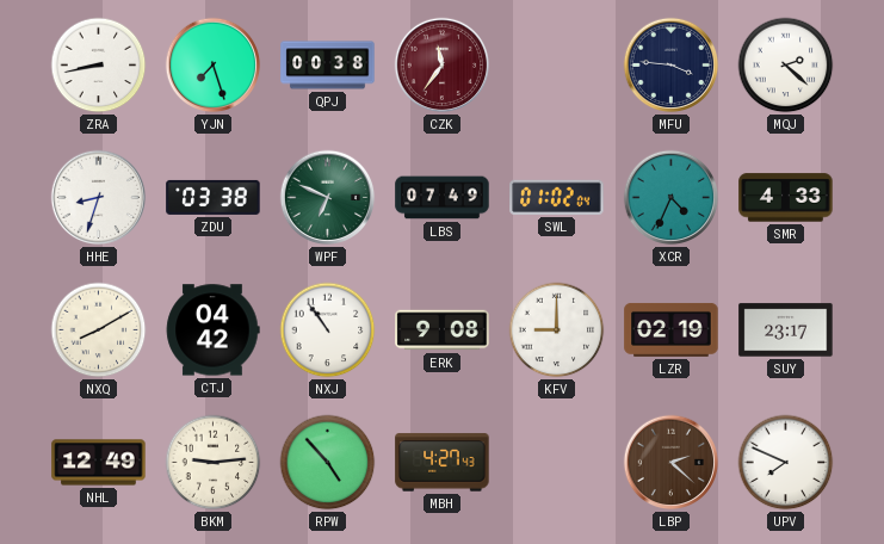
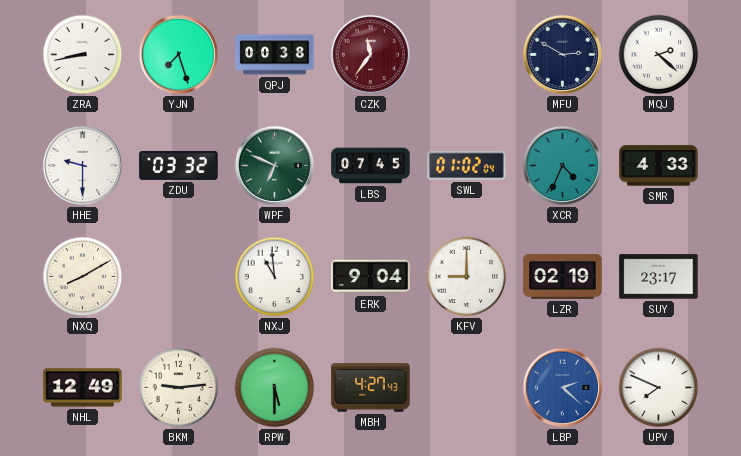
MFU: 3:46 -> 2:50
HHE: 8:33 -> 9:30
ZDU: 03:38 -> 03:32
LBS: 07:49 -> 07:45
CTJ: 04:42 -> none
NXJ: 10:54 -> 10:59
ERK: 9:08 -> 9:04
RPW: 4:53 -> 5:30
LBP dial: brown -> blue
